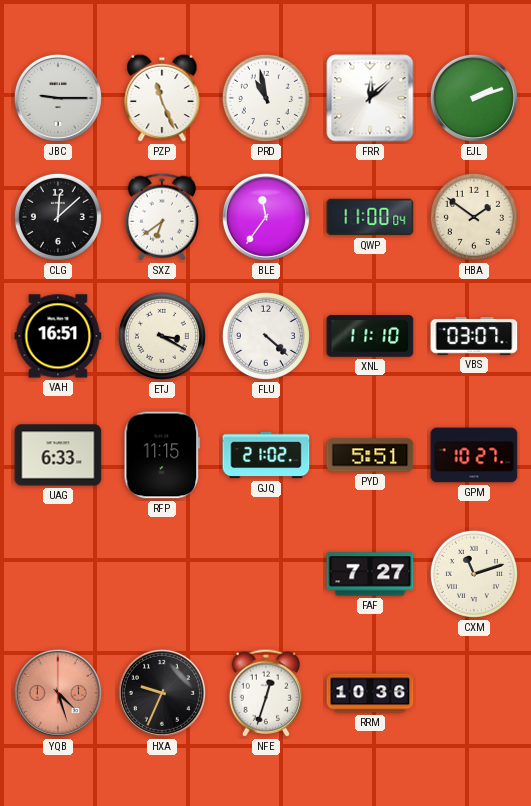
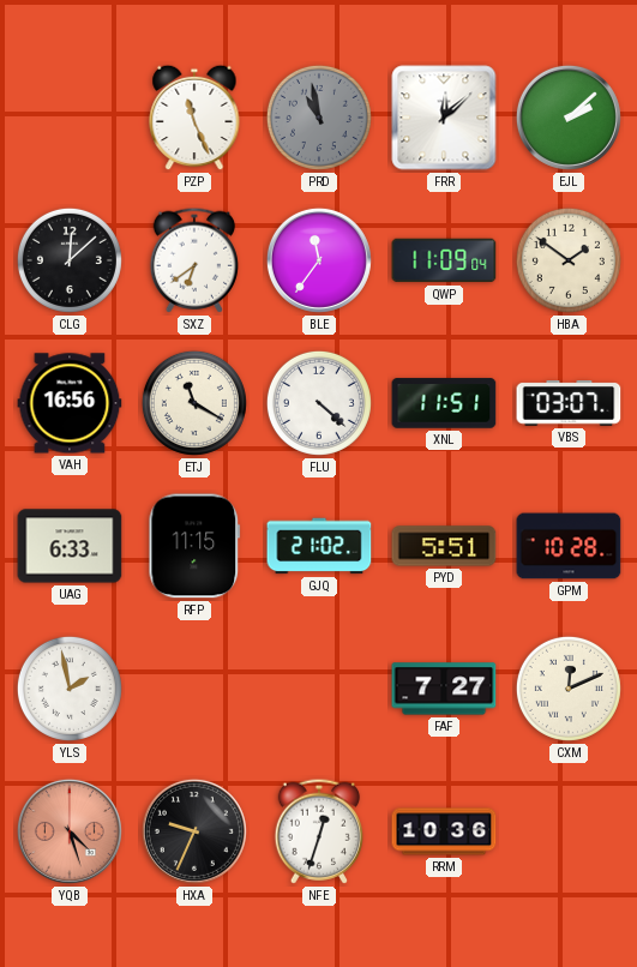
JBC: 9:15 -> none
PRD dial: white -> grey
EJL: 2:12 -> 2:08
QWP: 11:00 -> 11:09
VAH: 16:51 -> 16:56
ETJ: 3:20 -> 11:20
XNL: 11:10 -> 11:51
GPM: 10:27 -> 10:28
YLS: none -> 1:58
CXM: 11:12 -> 12:11
